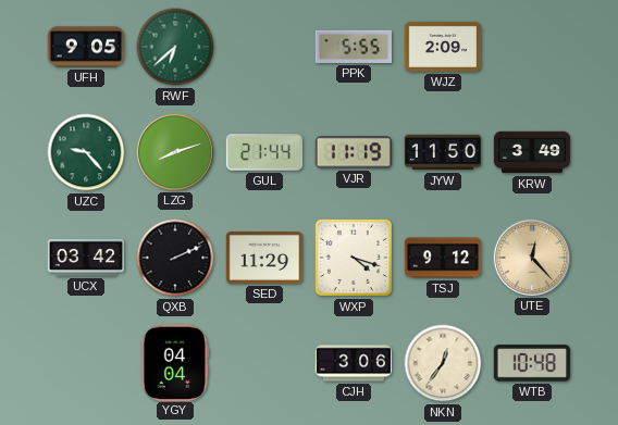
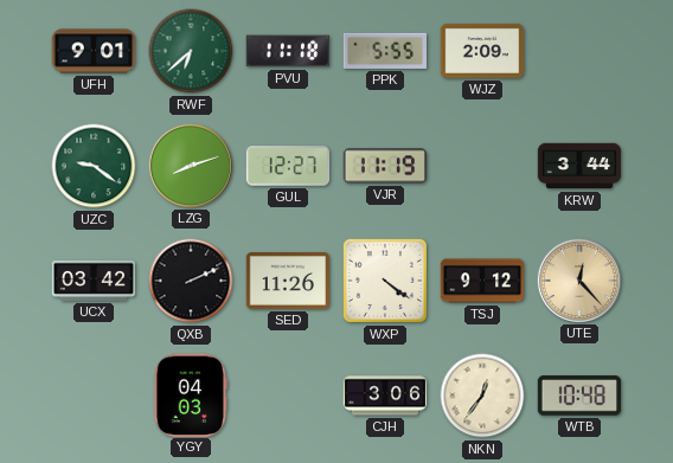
UFH: 9:05 -> 9:01
PVU: none -> 11:18
UZC: 9:23 -> 9:21
GUL: 21:44 -> 12:27
JYW: 11:50 -> none
KRW: 3:49 -> 3:44
SED: 11:29 -> 11:26
WXP: 4:18 -> 4:21
YGY: 04:04 -> 04:03
